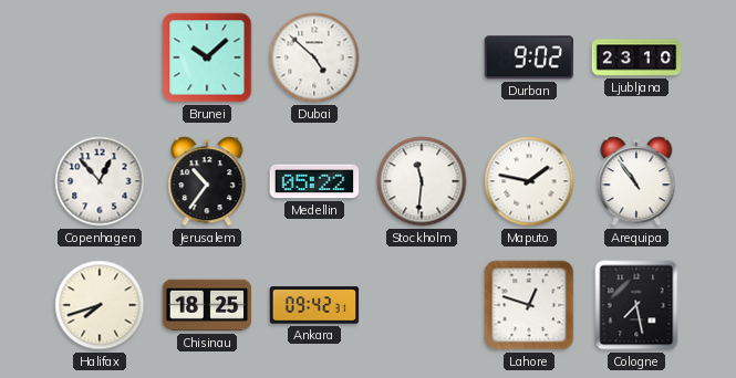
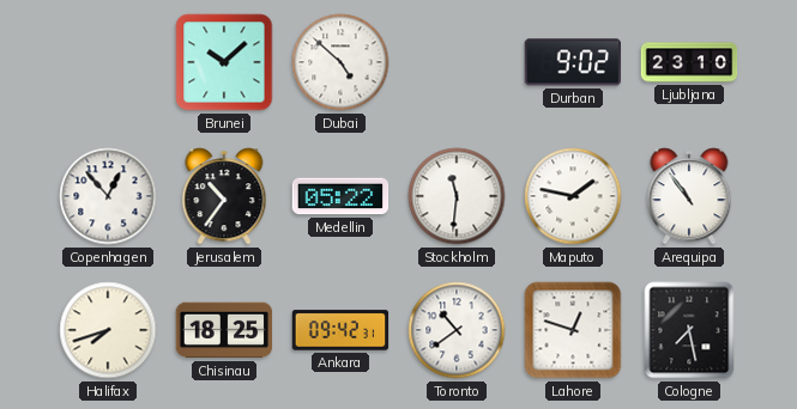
Toronto: none -> 10:39
